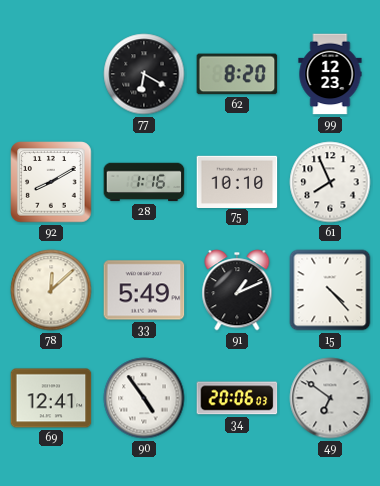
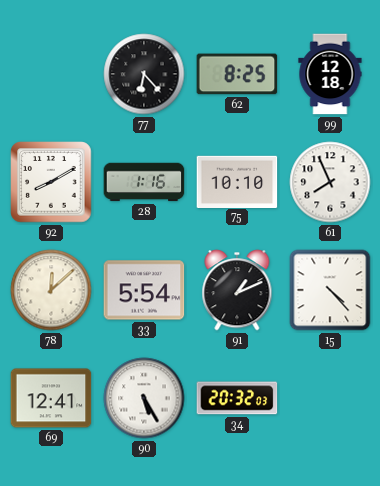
77: 6:20 -> 6:23
62: 8:20 -> 8:25
99: 12:23 -> 12:18
33: 5:49 -> 5:54
90: 4:54 -> 5:25
34: 20:06 -> 20:32
49: 6:51 -> none
